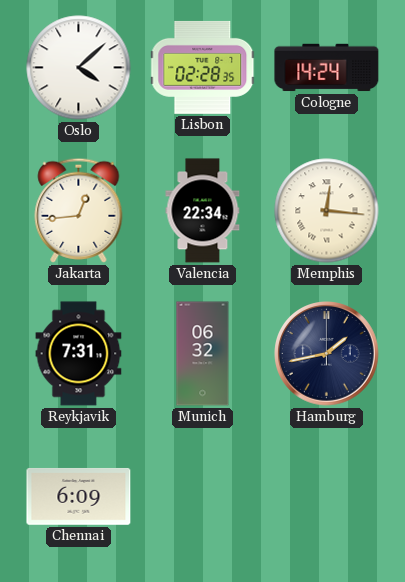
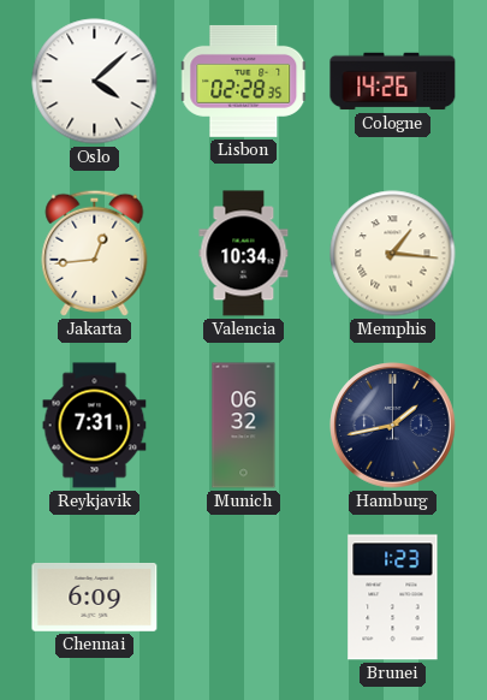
Cologne: 14:24 -> 14:26
Valencia: 22:34 -> 10:34
Memphis: 12:16 -> 1:16
Brunei: none -> 1:23
